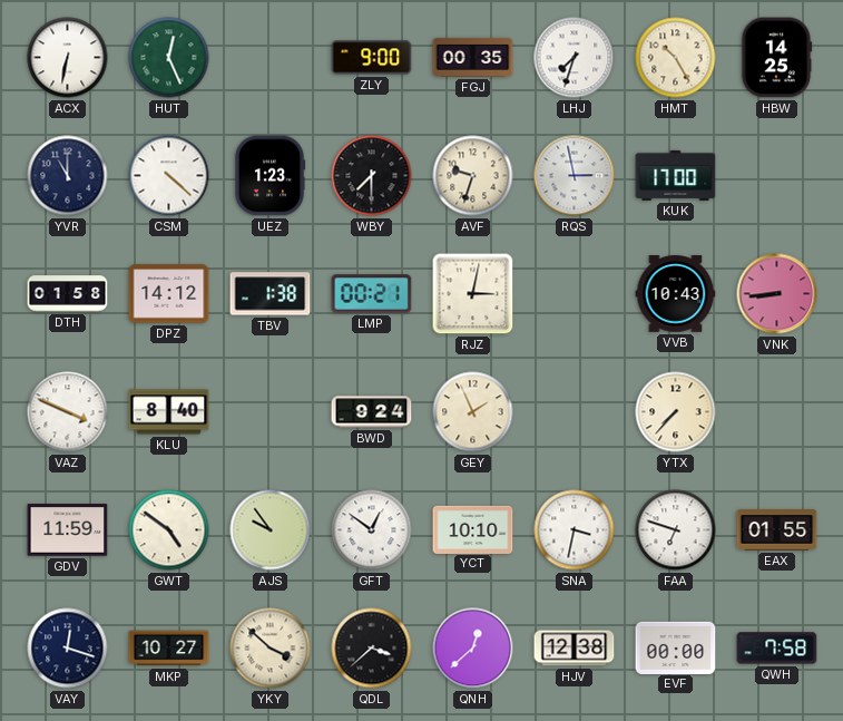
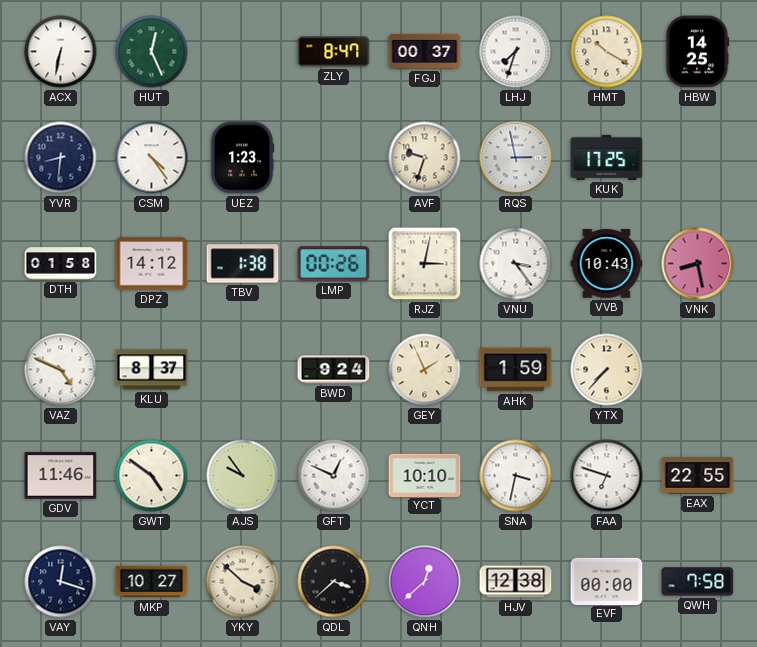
ZLY: 9:00 -> 8:47
FGJ: 00:35 -> 00:37
HMT: 10:25 -> 10:20
YVR: 11:00 -> 8:31
CSM: 4:22 -> 4:24
WBY: 7:30 -> none
KUK: 17:00 -> 17:25
LMP: 00:21 -> 00:26
VNU: none -> 3:24
VNK: 8:44 -> 8:28
VAZ: 3:49 -> 4:49
KLU: 8:40 -> 8:37
AHK: none -> 1:59
GDV: 11:59 -> 11:46
GFT: 12:51 -> 12:49
EAX: 01:55 -> 22:55
